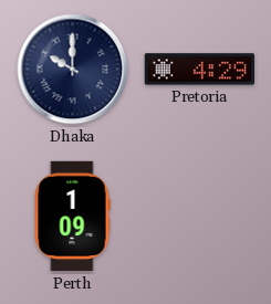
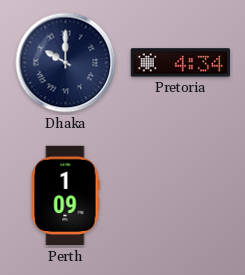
Pretoria: 4:29 -> 4:34
